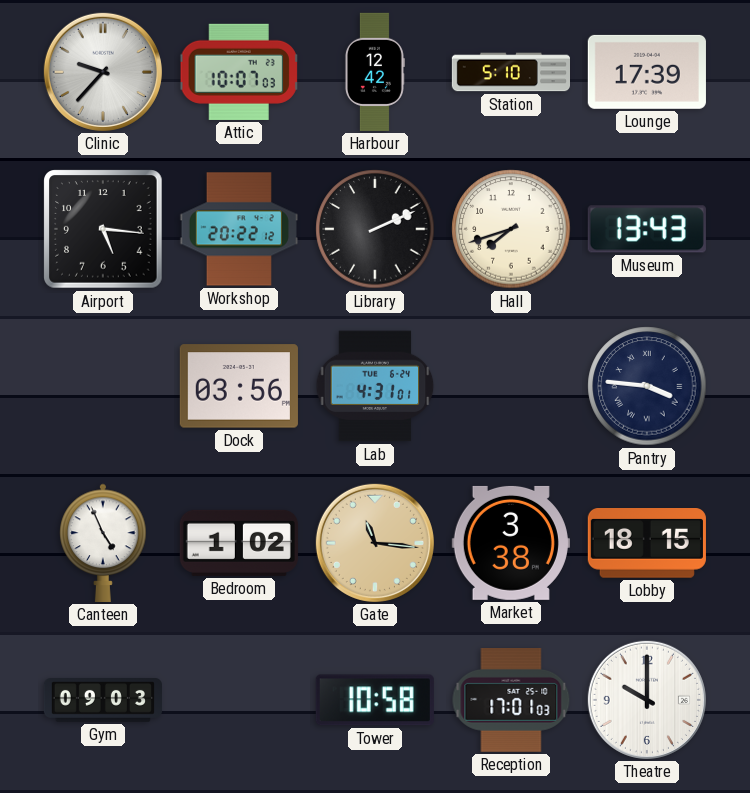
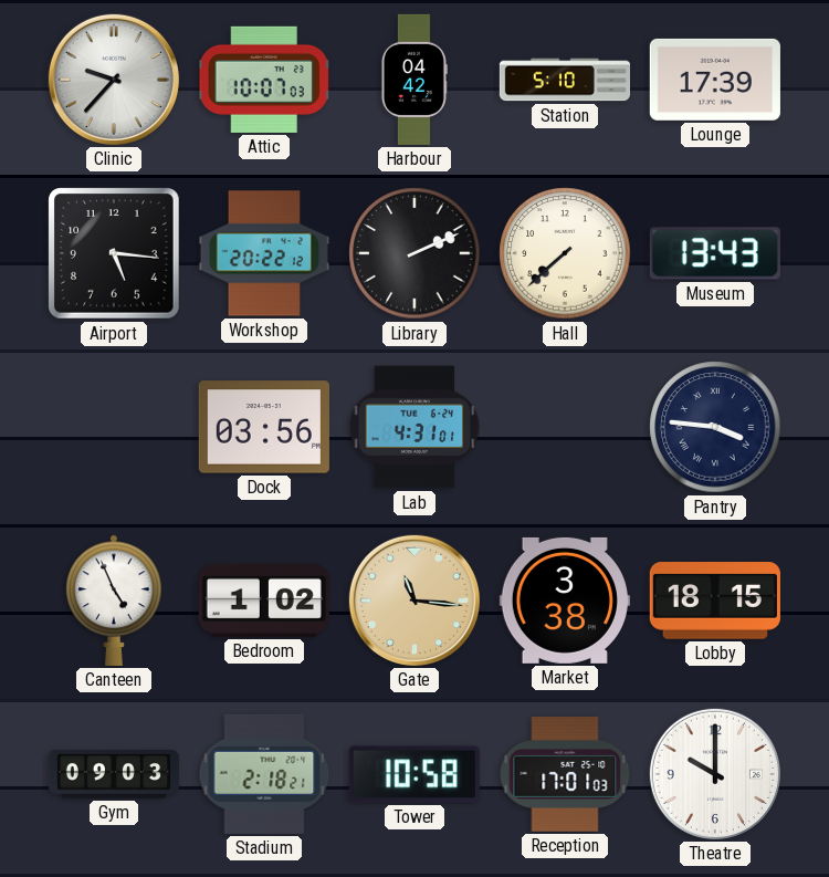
Harbour: 12:42 -> 04:42
Hall: 7:42 -> 7:38
Stadium: none -> 2:18
